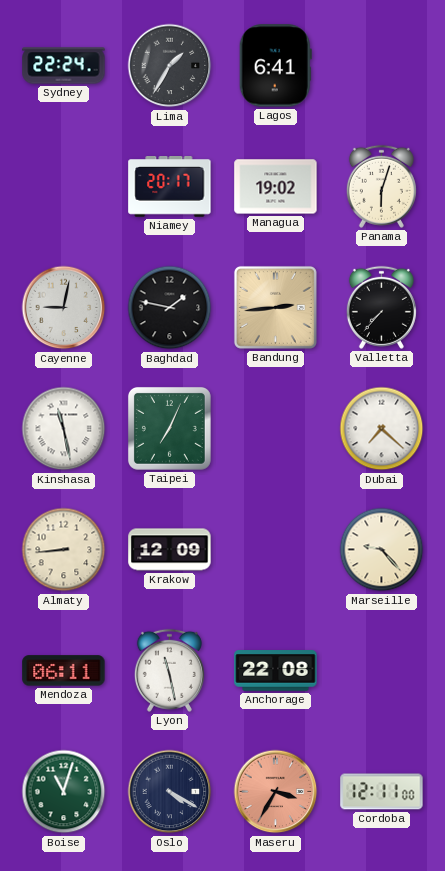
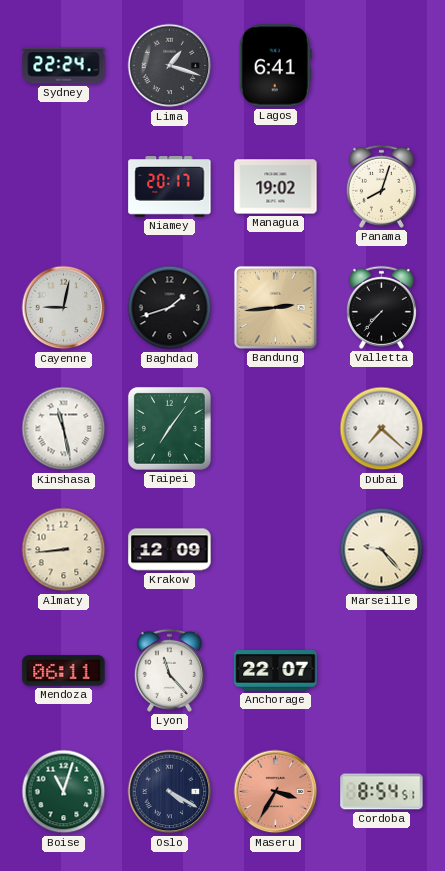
Lima: 1:35 -> 1:18
Panama: 6:03 -> 8:03
Baghdad: 1:47 -> 1:42
Taipei: 7:04 -> 7:06
Lyon: 11:28 -> 11:23
Anchorage: 22:08 -> 22:07
Cordoba: 12:11 -> 8:54
